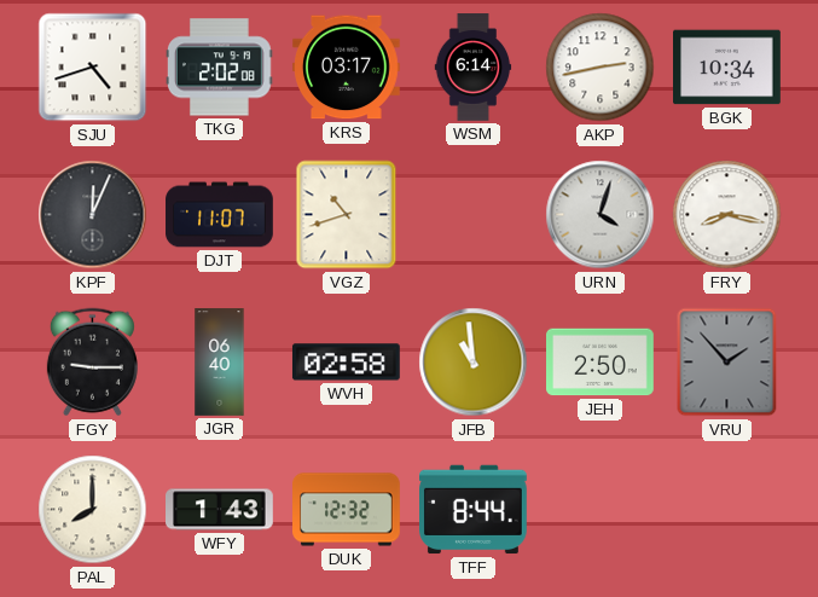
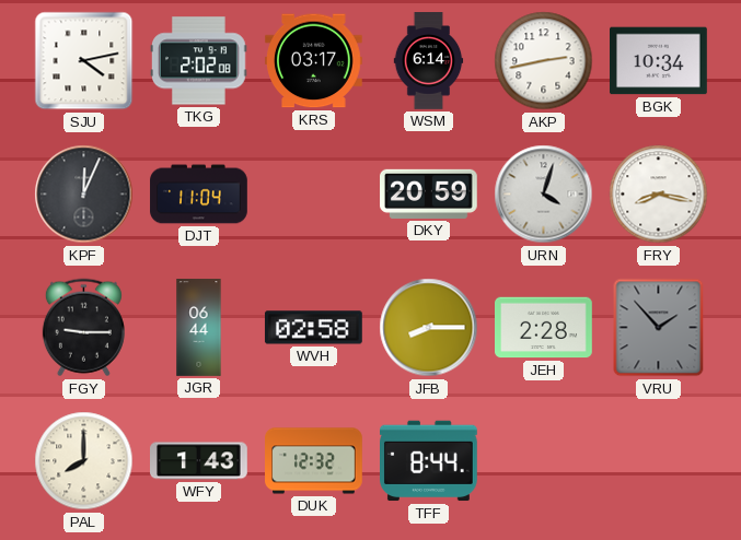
SJU: 4:42 -> 4:13
DJT: 11:07 -> 11:04
VGZ: 10:42 -> none
DKY: none -> 20:59
JGR: 06:40 -> 06:44
JFB: 10:59 -> 8:15
JEH: 2:50 -> 2:28
